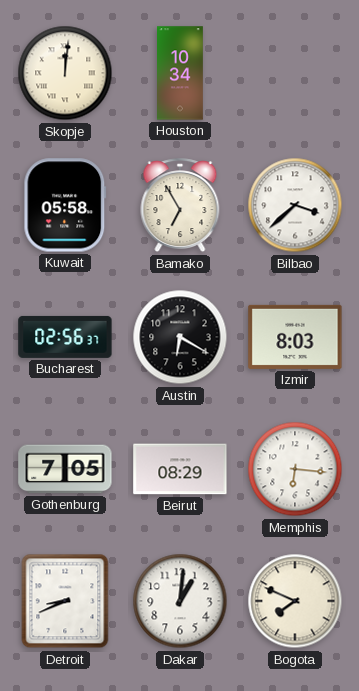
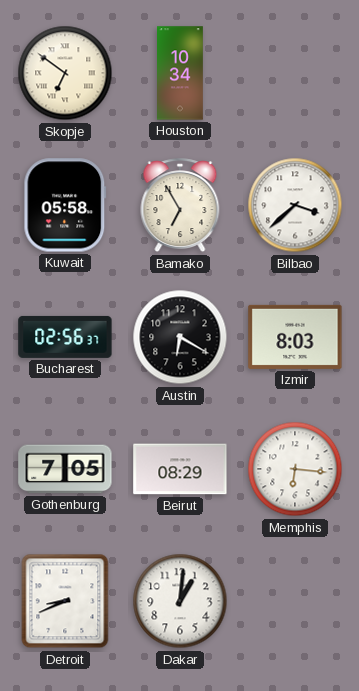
Skopje: 12:01 -> 6:51
Bogota: 7:49 -> none
